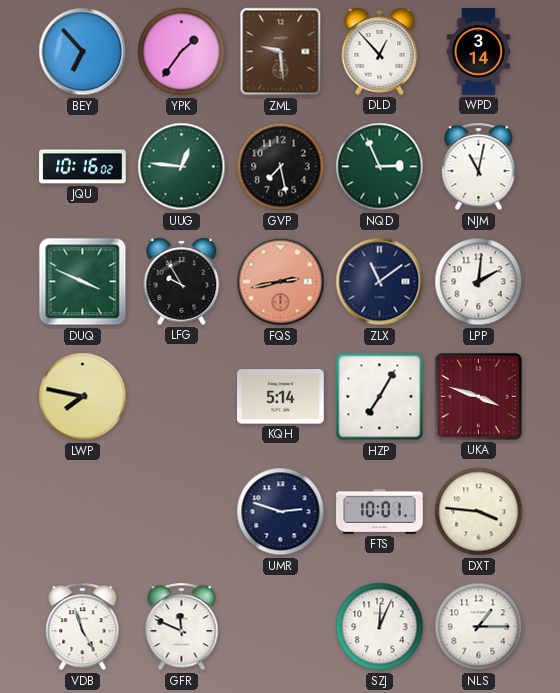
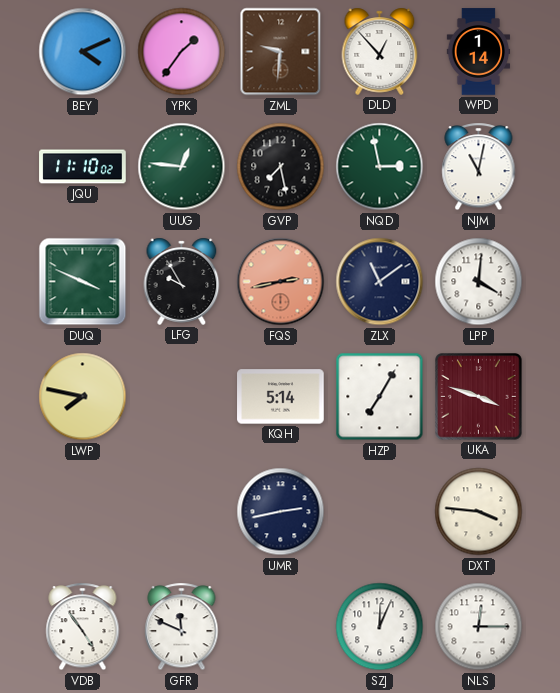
BEY: 6:53 -> 4:11
ZML: 9:29 -> 9:31
WPD: 3:14 -> 1:14
JQU: 10:16 -> 11:10
NQD: 2:56 -> 2:58
LPP: 2:01 -> 4:01
UMR: 2:48 -> 2:43
FTS: 10:01 -> none
VDB: 4:57 -> 4:54
NLS: 1:15 -> 12:15
